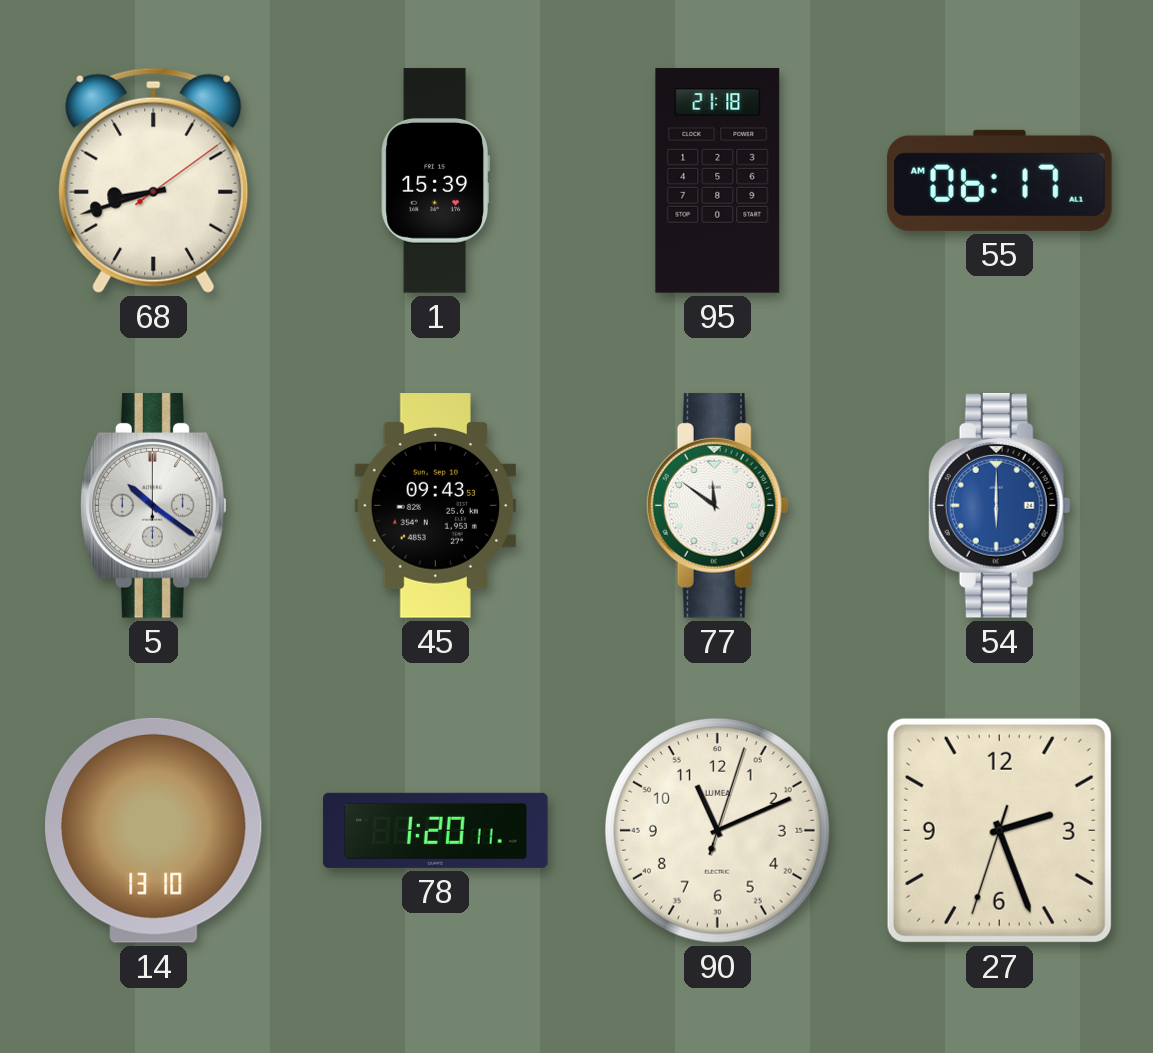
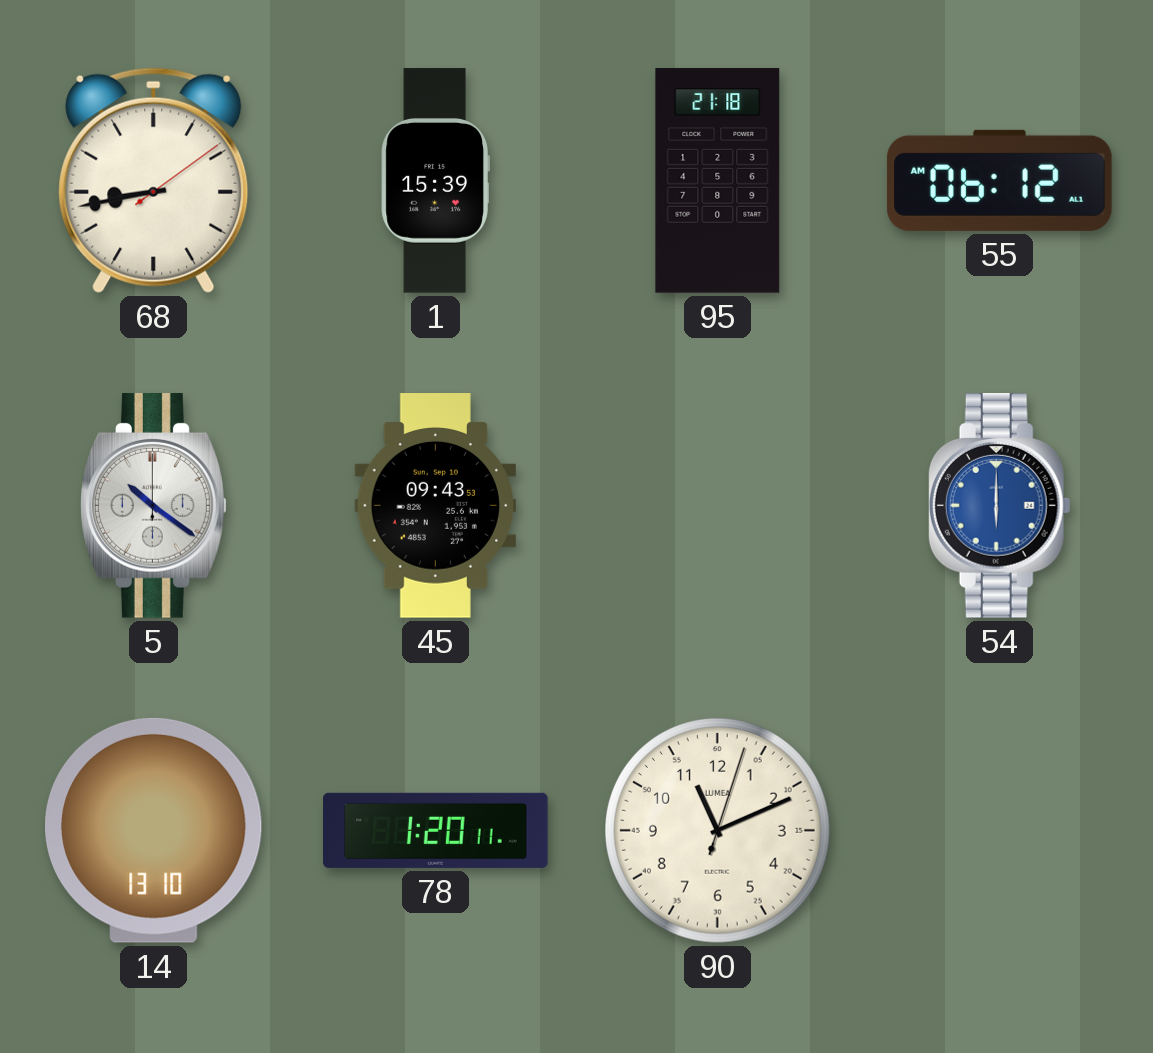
68: 8:42 -> 8:43
55: 06:17 -> 06:12
77: 11:51 -> none
27: 2:26 -> none
